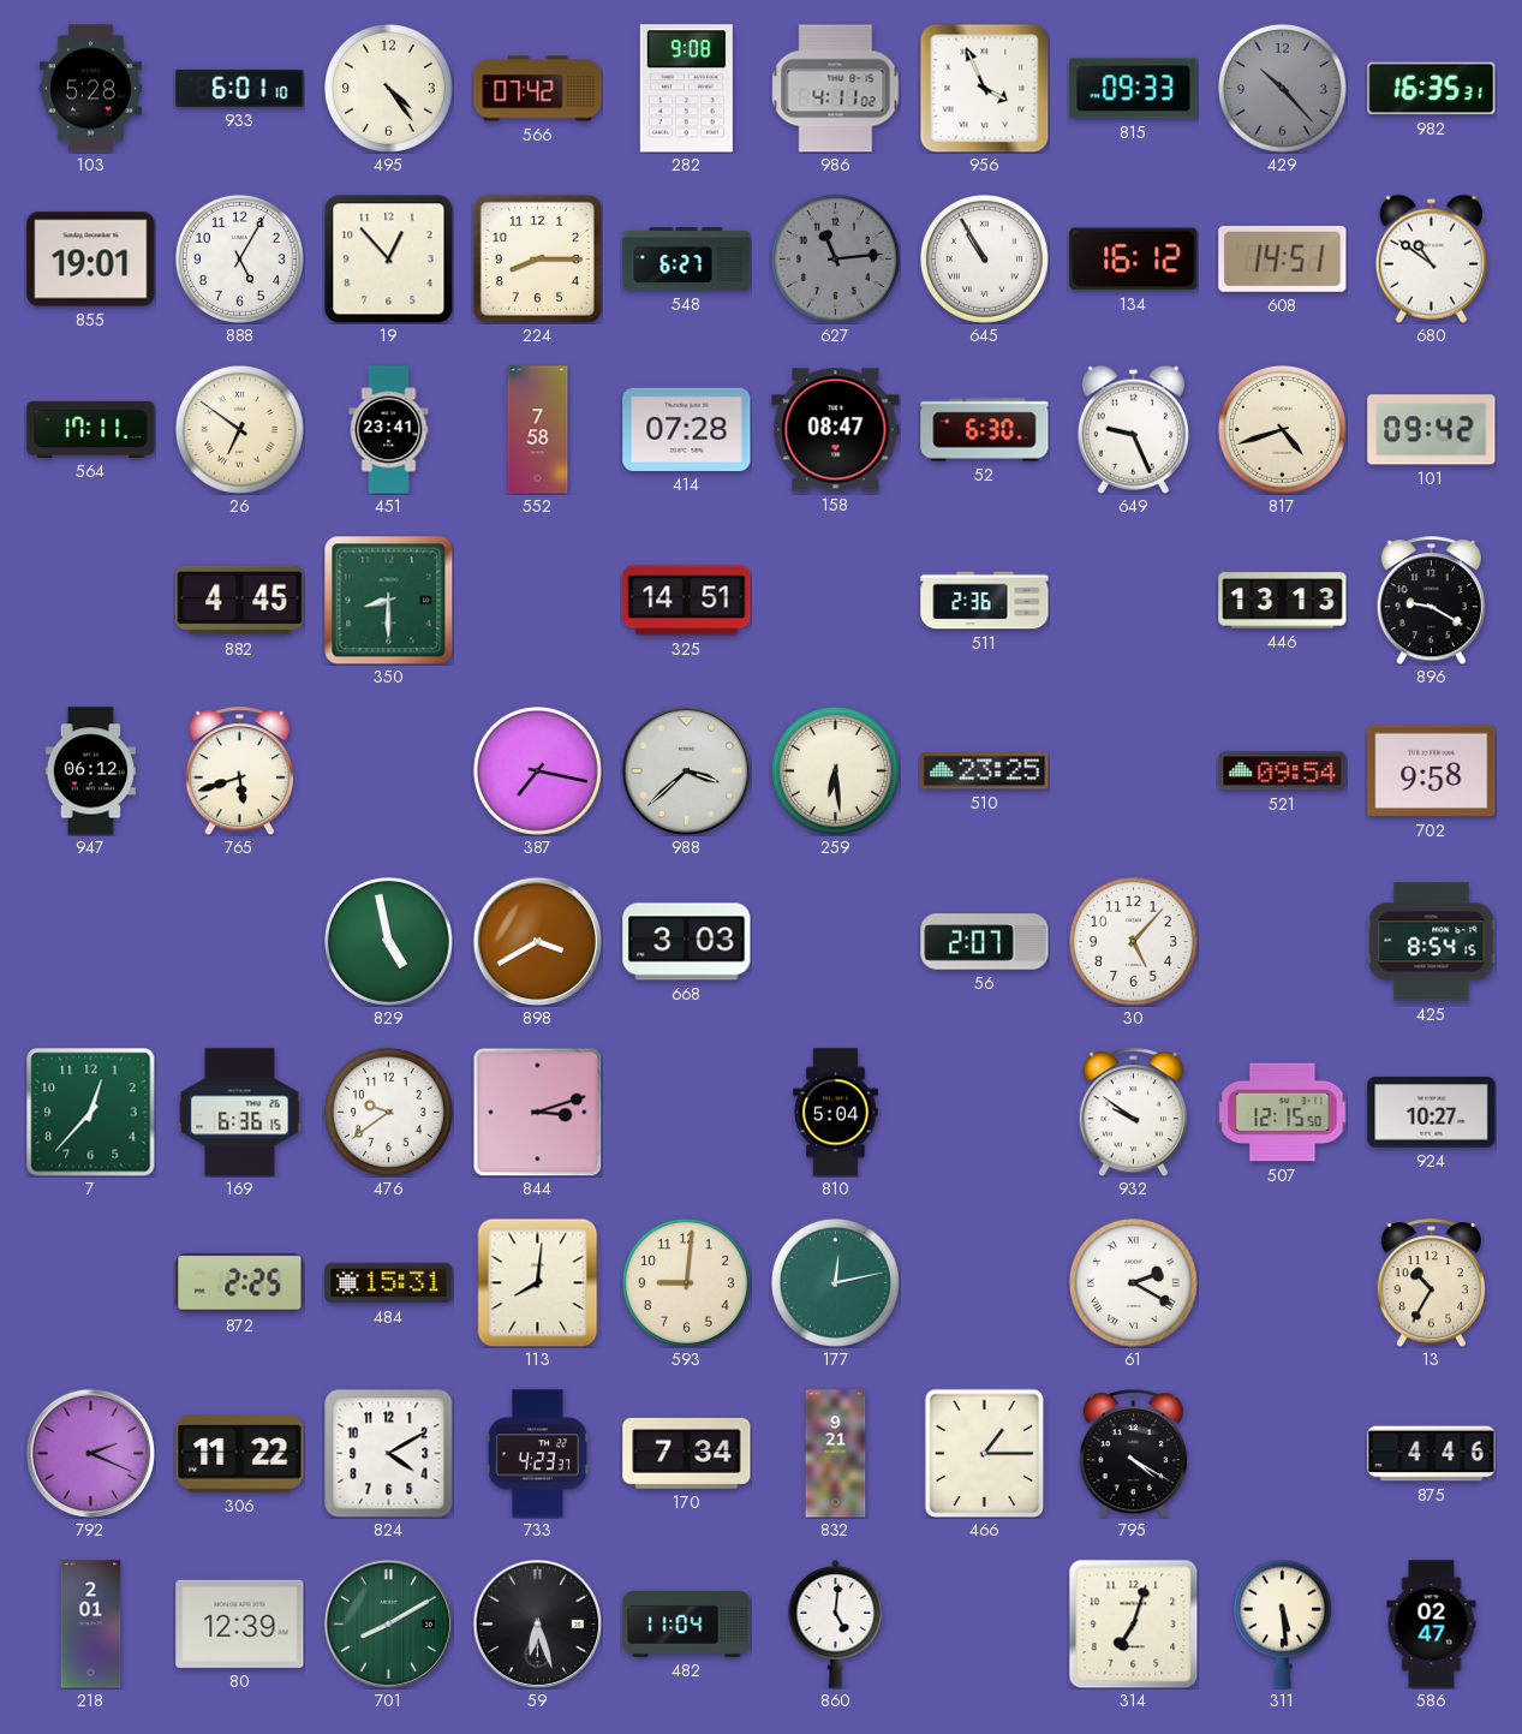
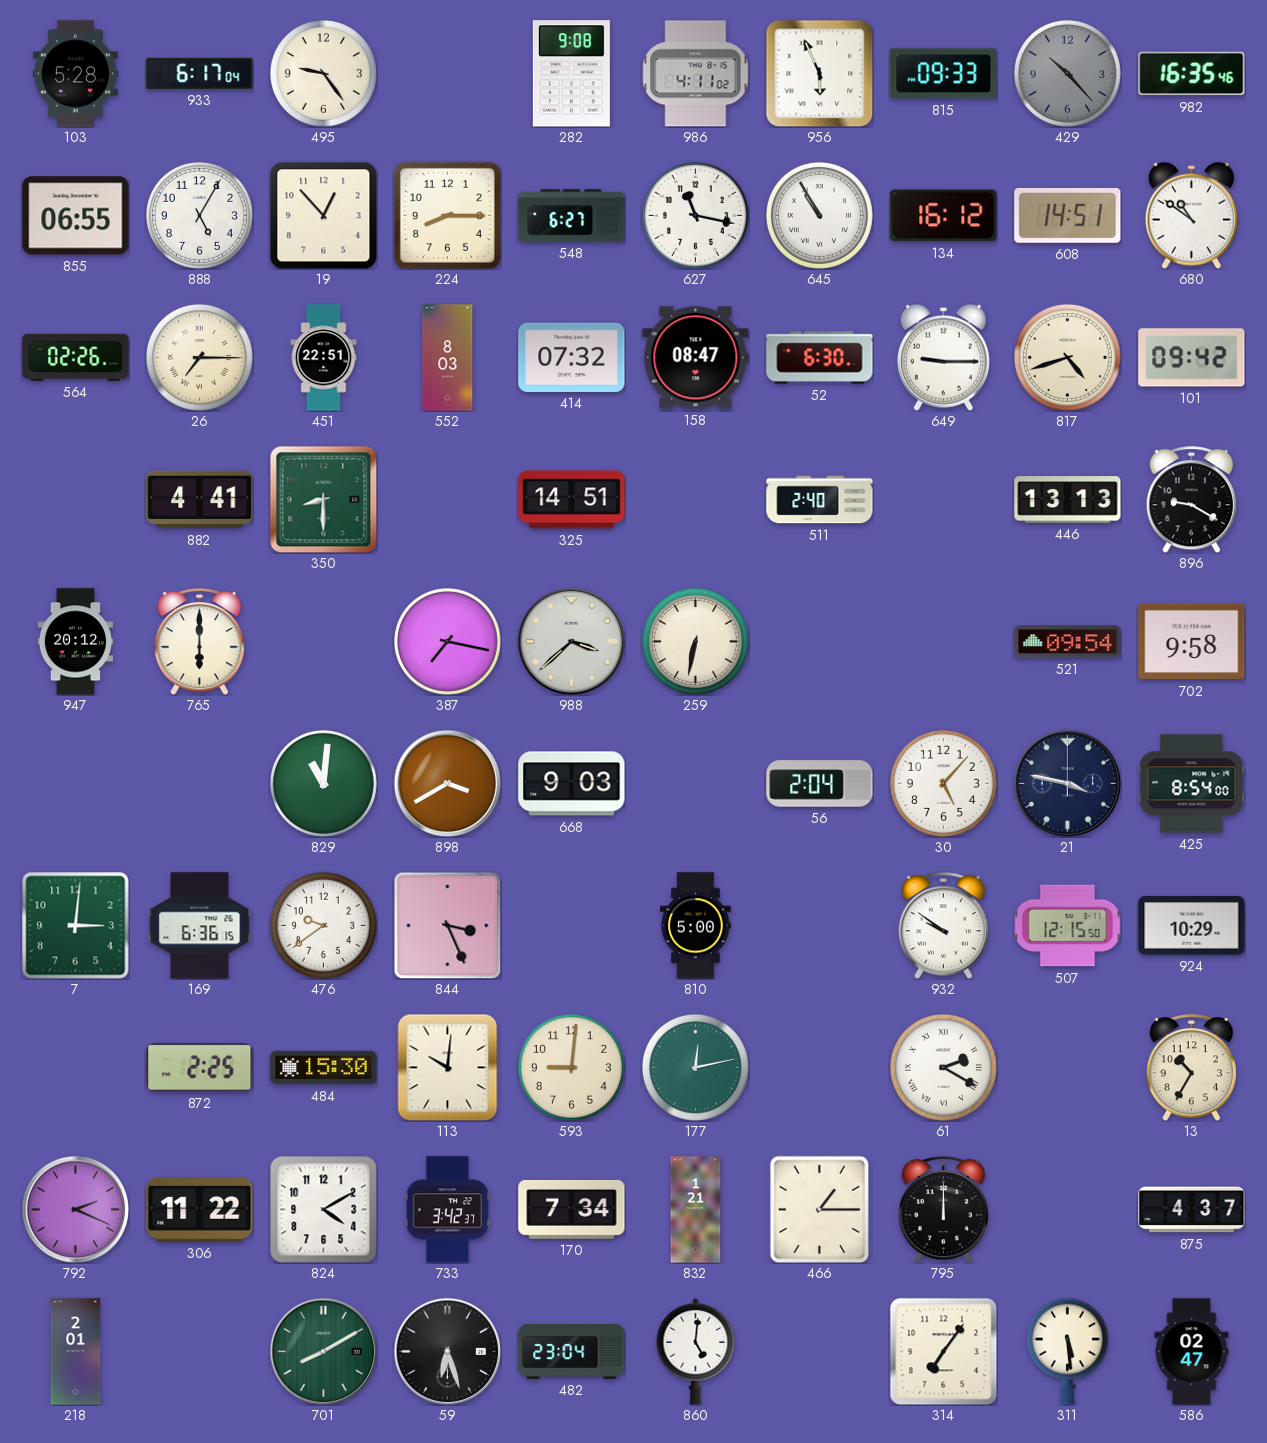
933: 6:01 -> 6:17
495: 4:24 -> 9:24
566: 07:42 -> none
956: 3:56 -> 5:56
982: 16:35:31 -> 16:35:46
855: 19:01 -> 06:55
627: 11:14 -> 11:17
627 dial: grey -> white
564: 17:11 -> 02:26
26: 6:51 -> 7:15
451: 23:41 -> 22:51
552: 7:58 -> 8:03
414: 07:28 -> 07:32
649: 9:26 -> 9:15
882: 4:45 -> 4:41
511: 2:36 -> 2:40
947: 06:12 -> 20:12
765: 5:42 -> 6:00
259: 6:29 -> 6:32
510: 23:25 -> none
829: 4:58 -> 11:01
668: 3:03 -> 9:03
56: 2:07 -> 2:04
21: none -> 3:47
425: 8:54:15 -> 8:54:00
7: 12:37 -> 3:01
844: 3:12 -> 3:26
810: 5:04 -> 5:00
924: 10:27 -> 10:29
484: 15:31 -> 15:30
113: 8:01 -> 10:01
733: 4:23 -> 3:42
832: 9:21 -> 1:21
795: 4:20 -> 12:00
875: 4:46 -> 4:37
80: 12:39 -> none
482: 11:04 -> 23:04
314: 7:03 -> 7:06
